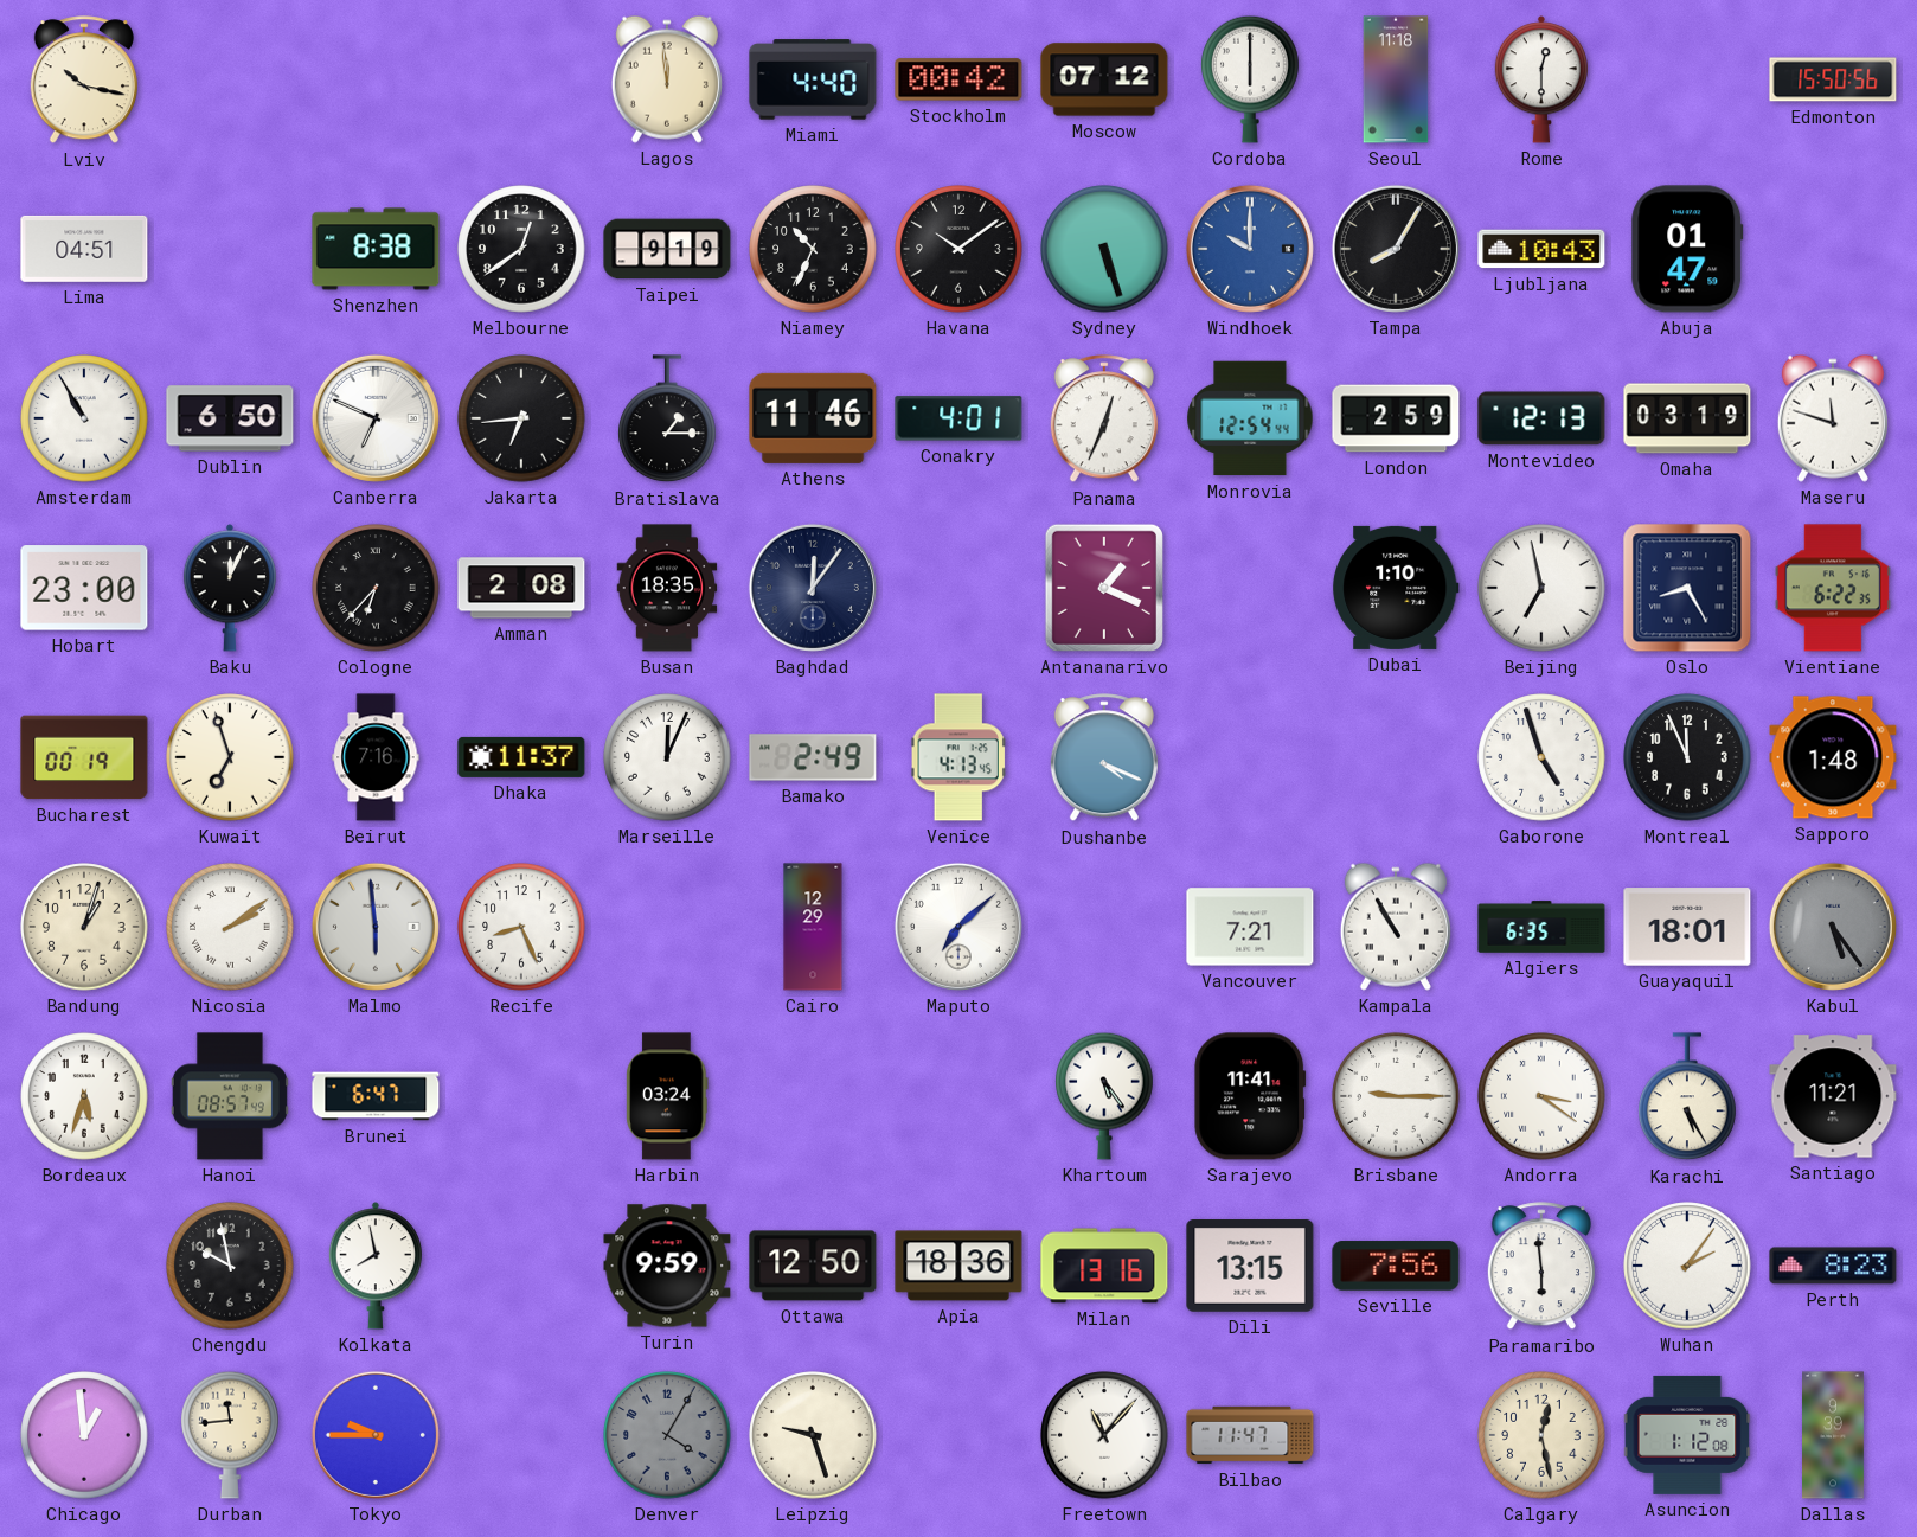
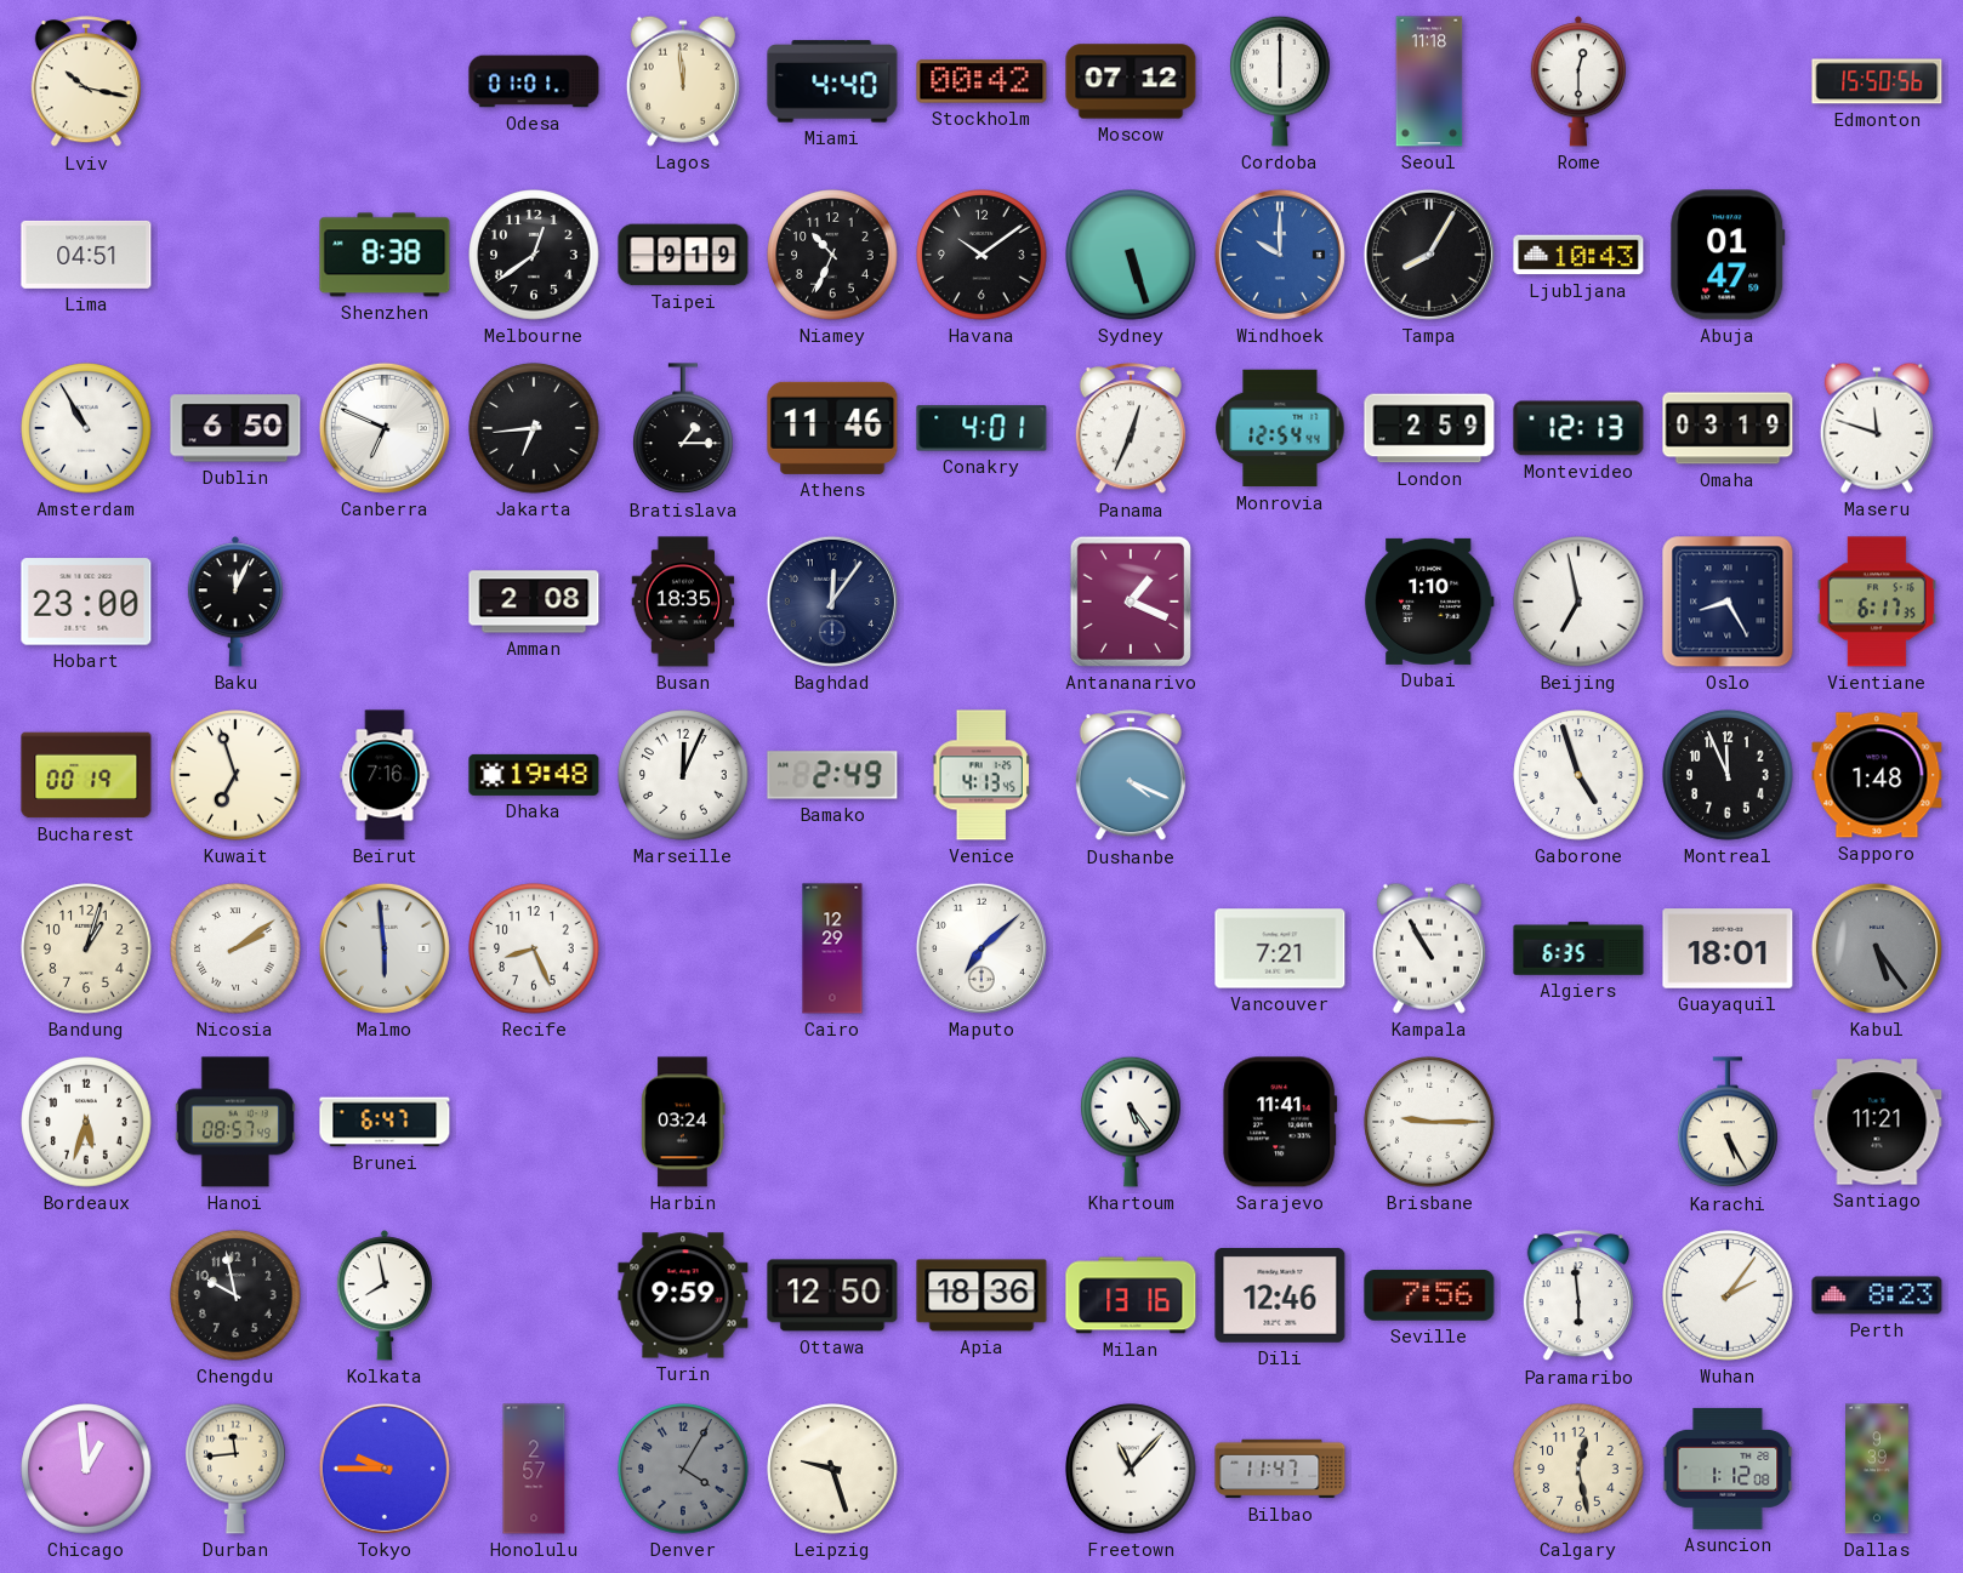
Odesa: none -> 01:01
Cologne: 6:37 -> none
Vientiane: 6:22 -> 6:17
Dhaka: 11:37 -> 19:48
Andorra: 3:21 -> none
Dili: 13:15 -> 12:46
Honolulu: none -> 2:57
